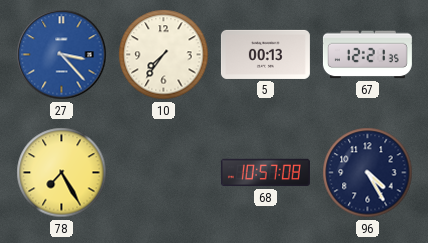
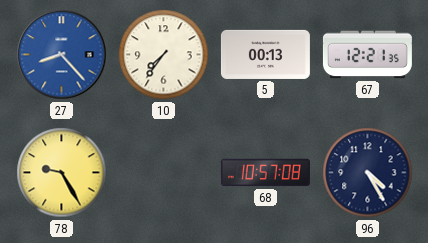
27: 3:23 -> 8:23
78: 7:25 -> 9:25
